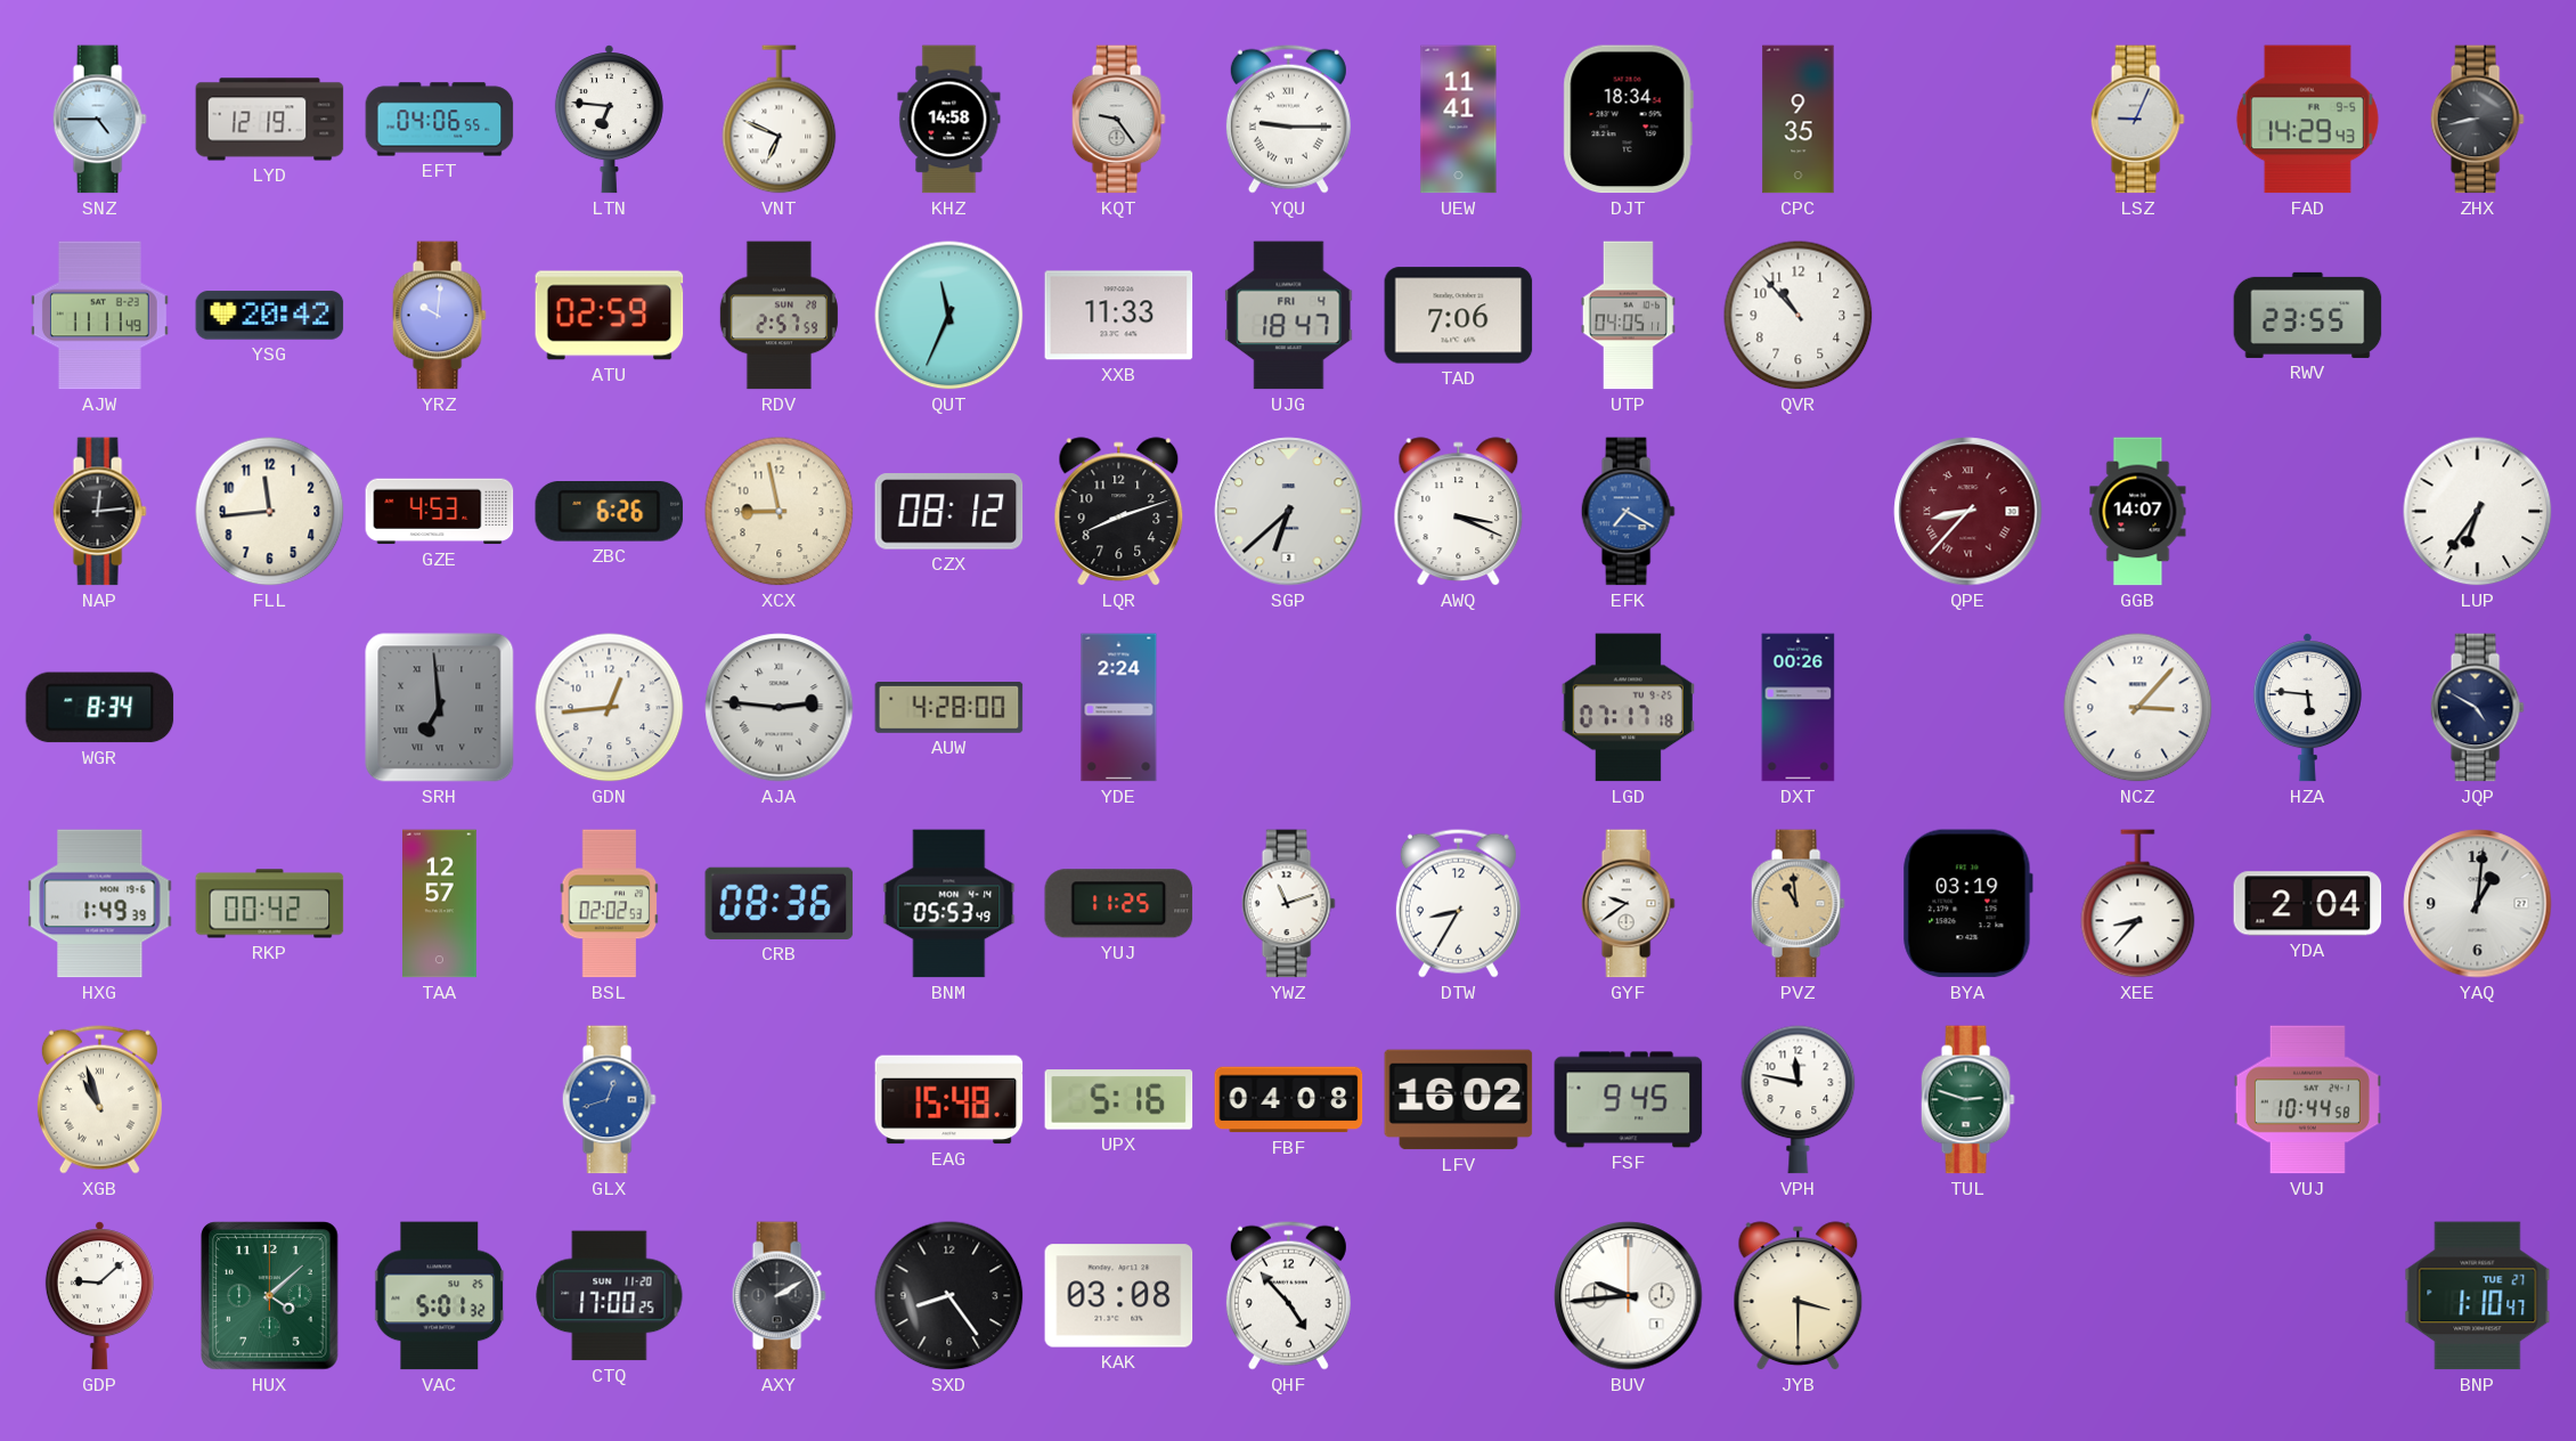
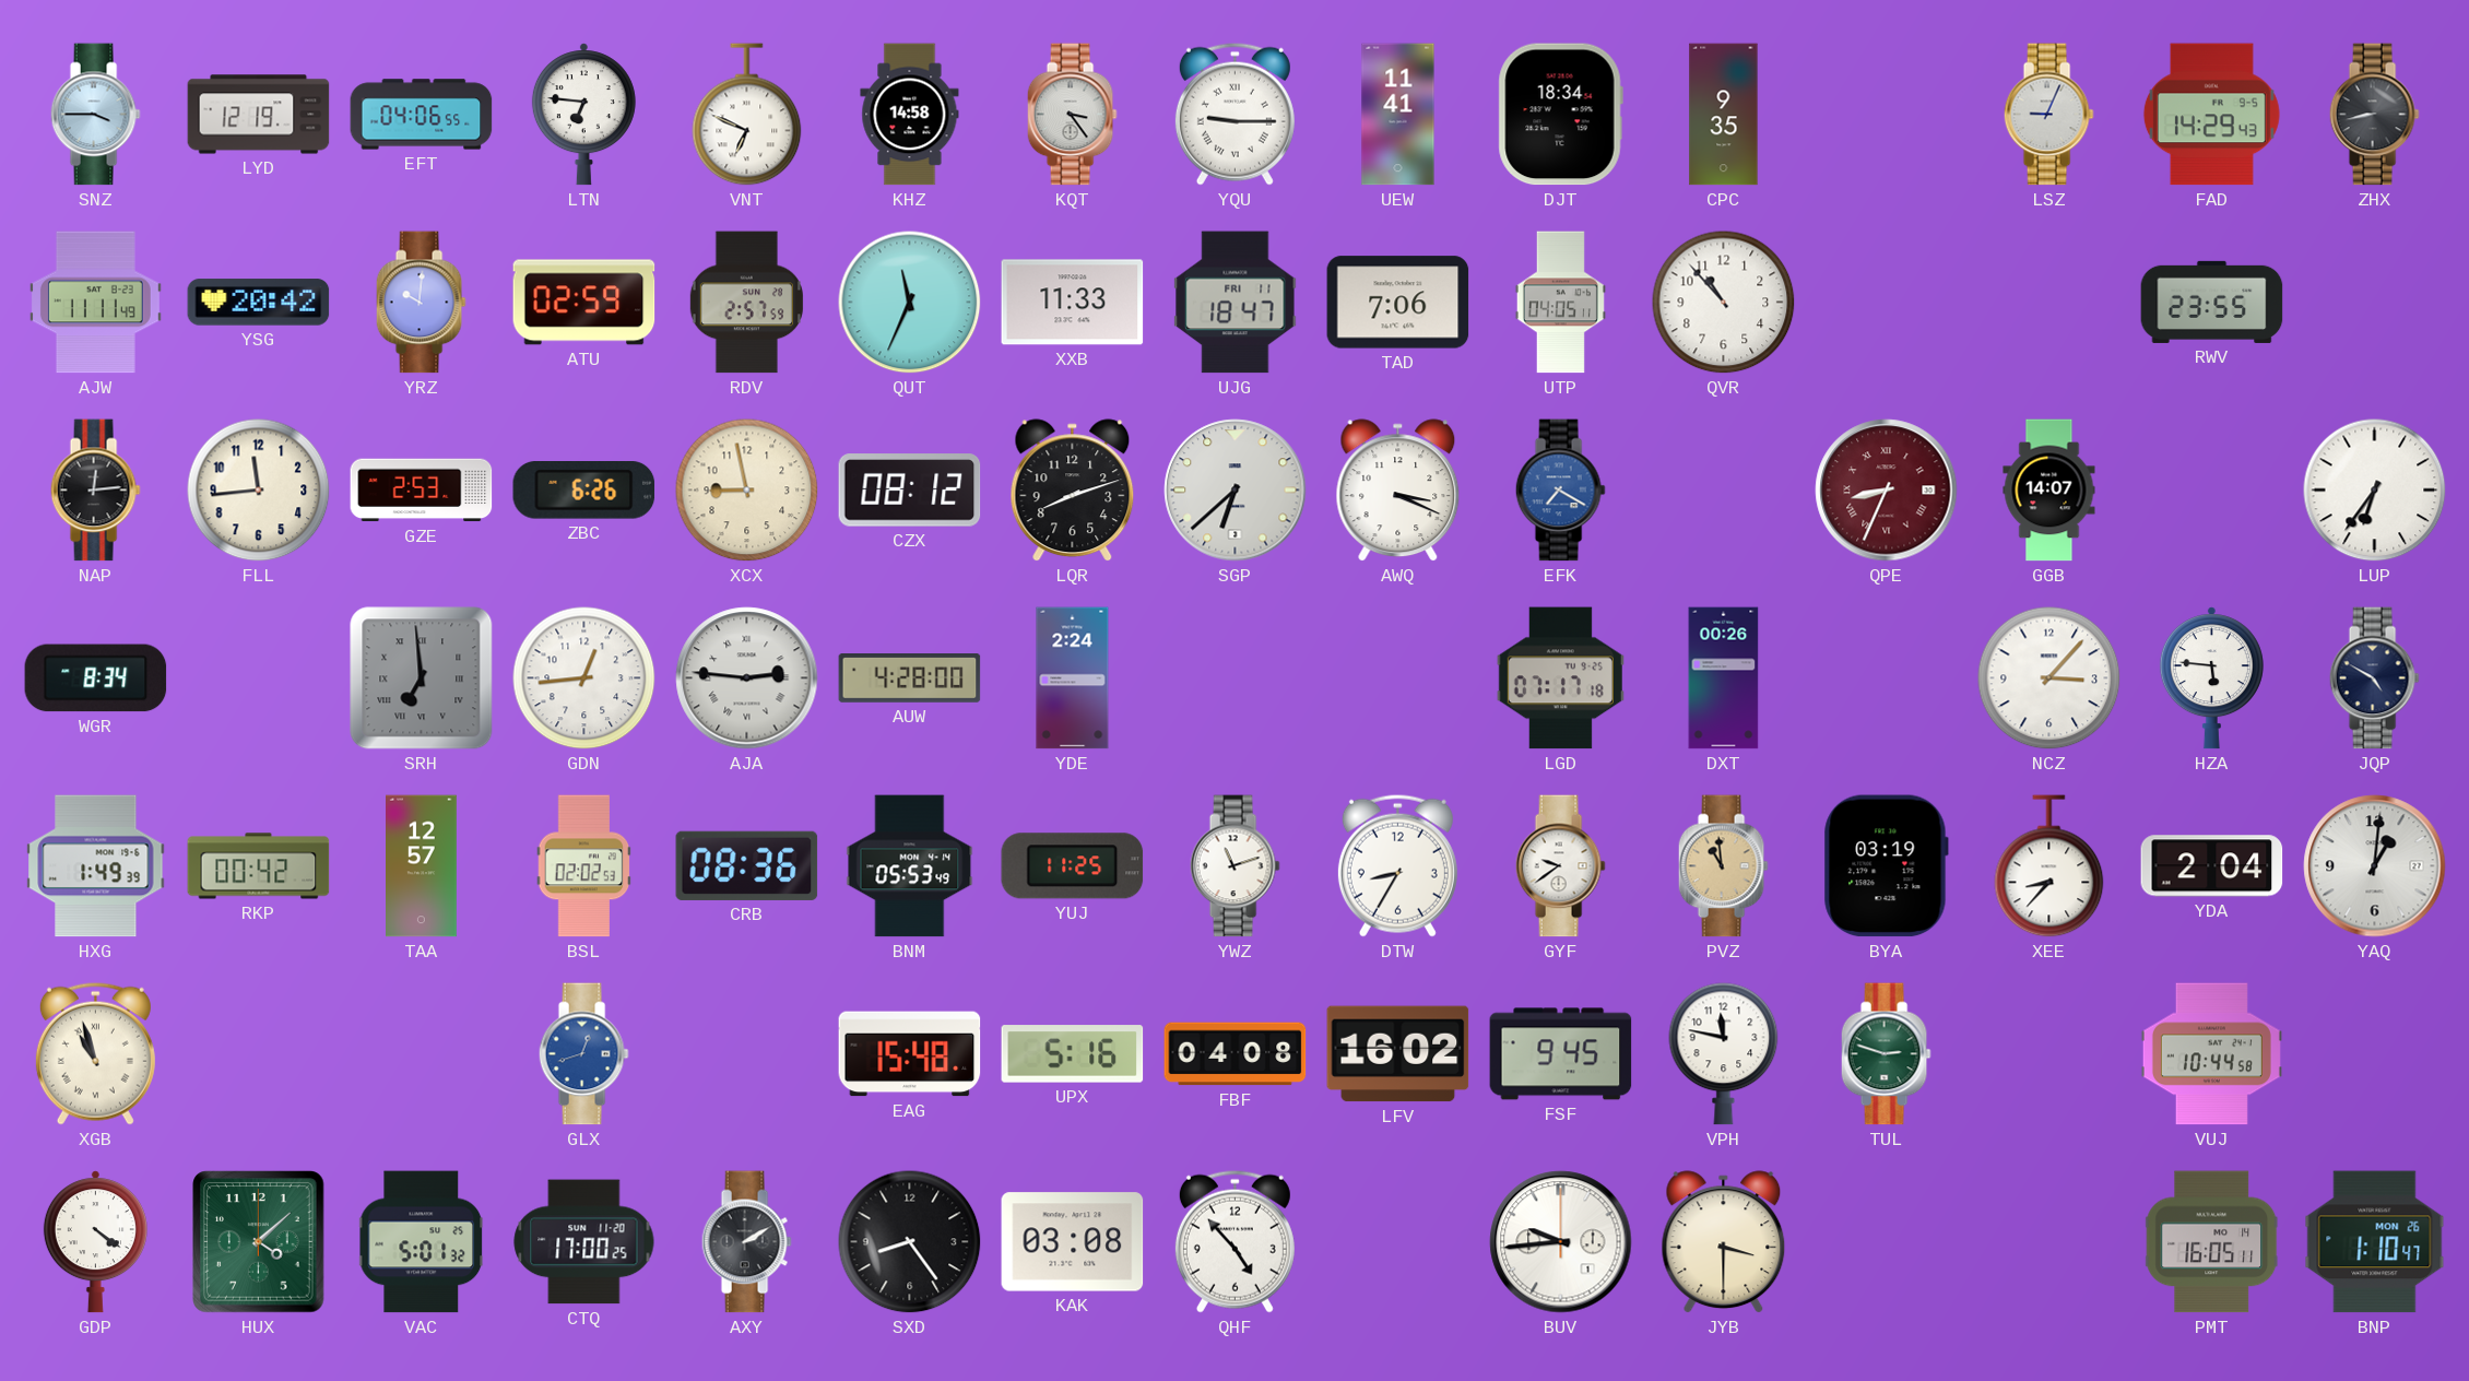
SNZ: 4:45 -> 3:45
KQT: 9:24 -> 3:24
UJG date: FRI 4 -> FRI 11
GZE: 4:53 -> 2:53
QPE: 8:37 -> 8:34
GDP: 9:08 -> 4:21
PMT: none -> 16:05
BNP date: TUE 27 -> MON 26
